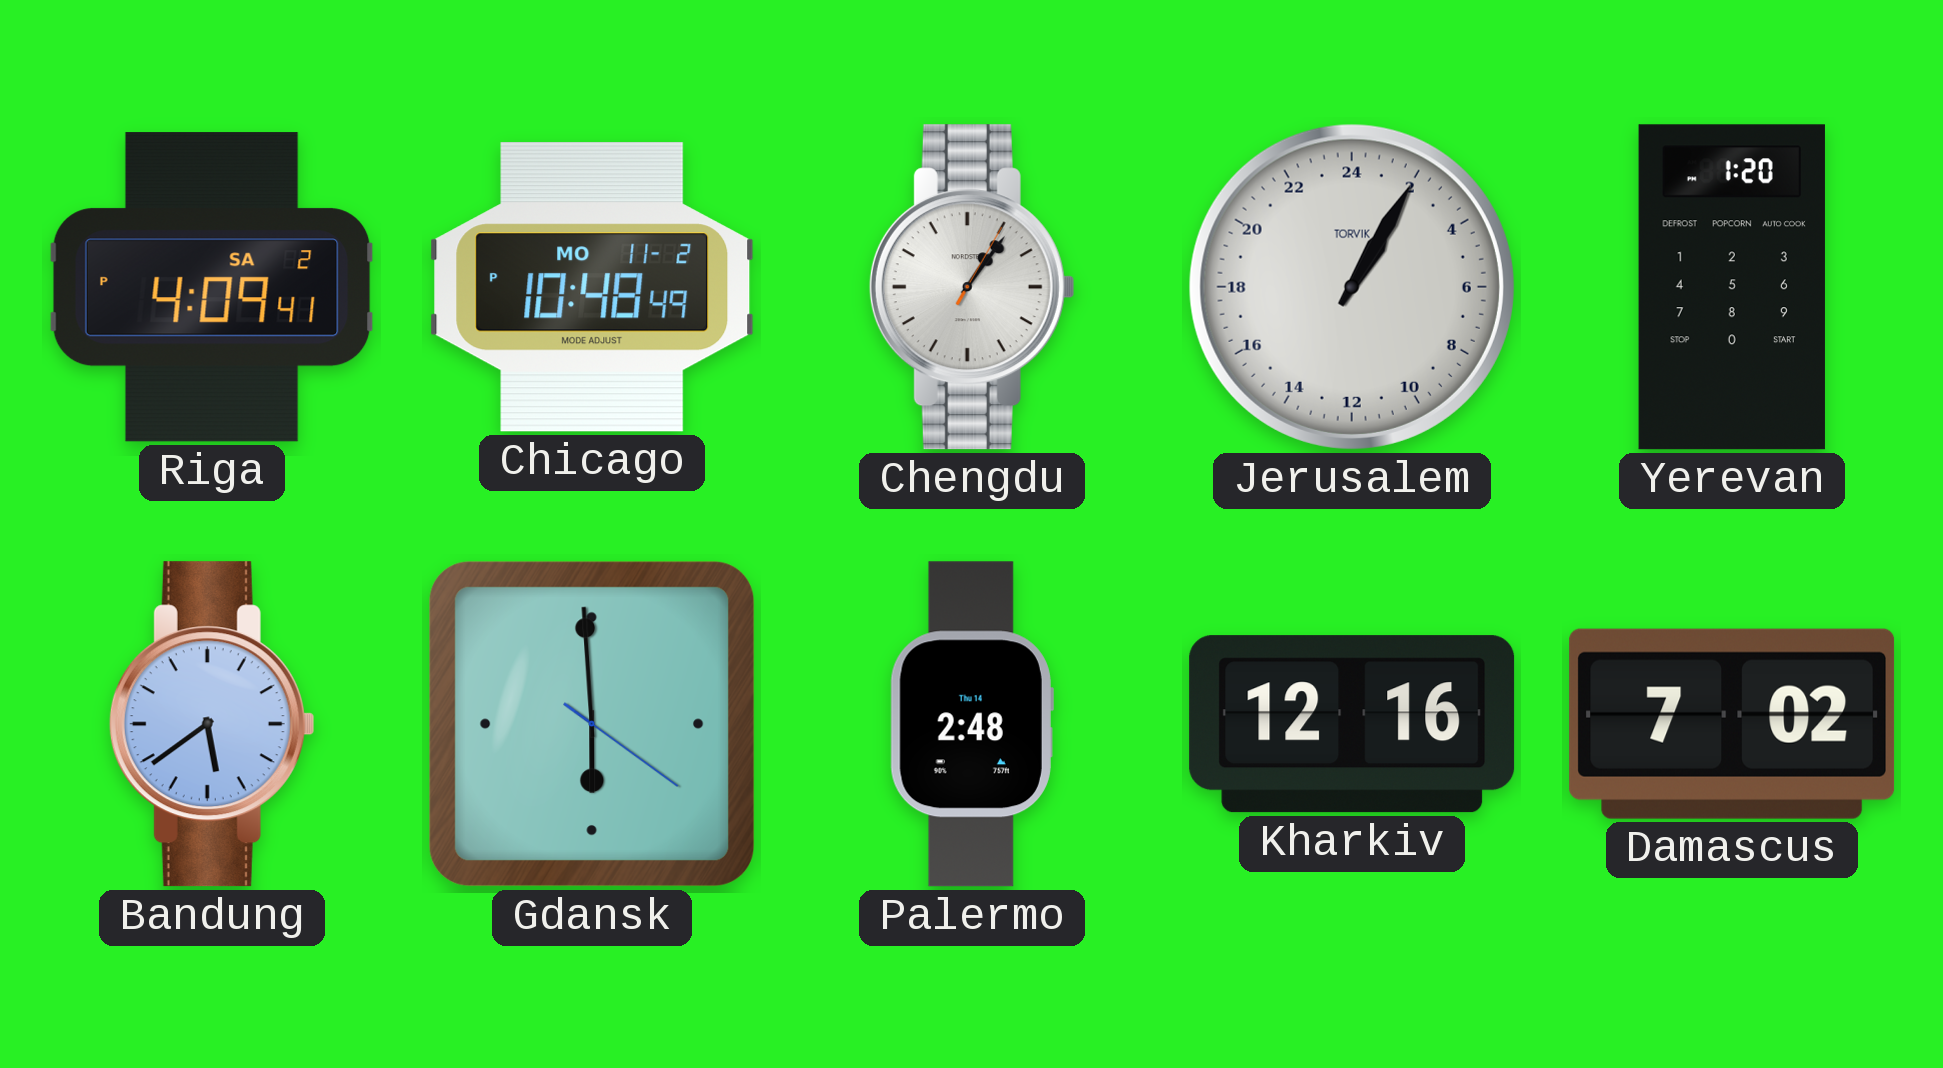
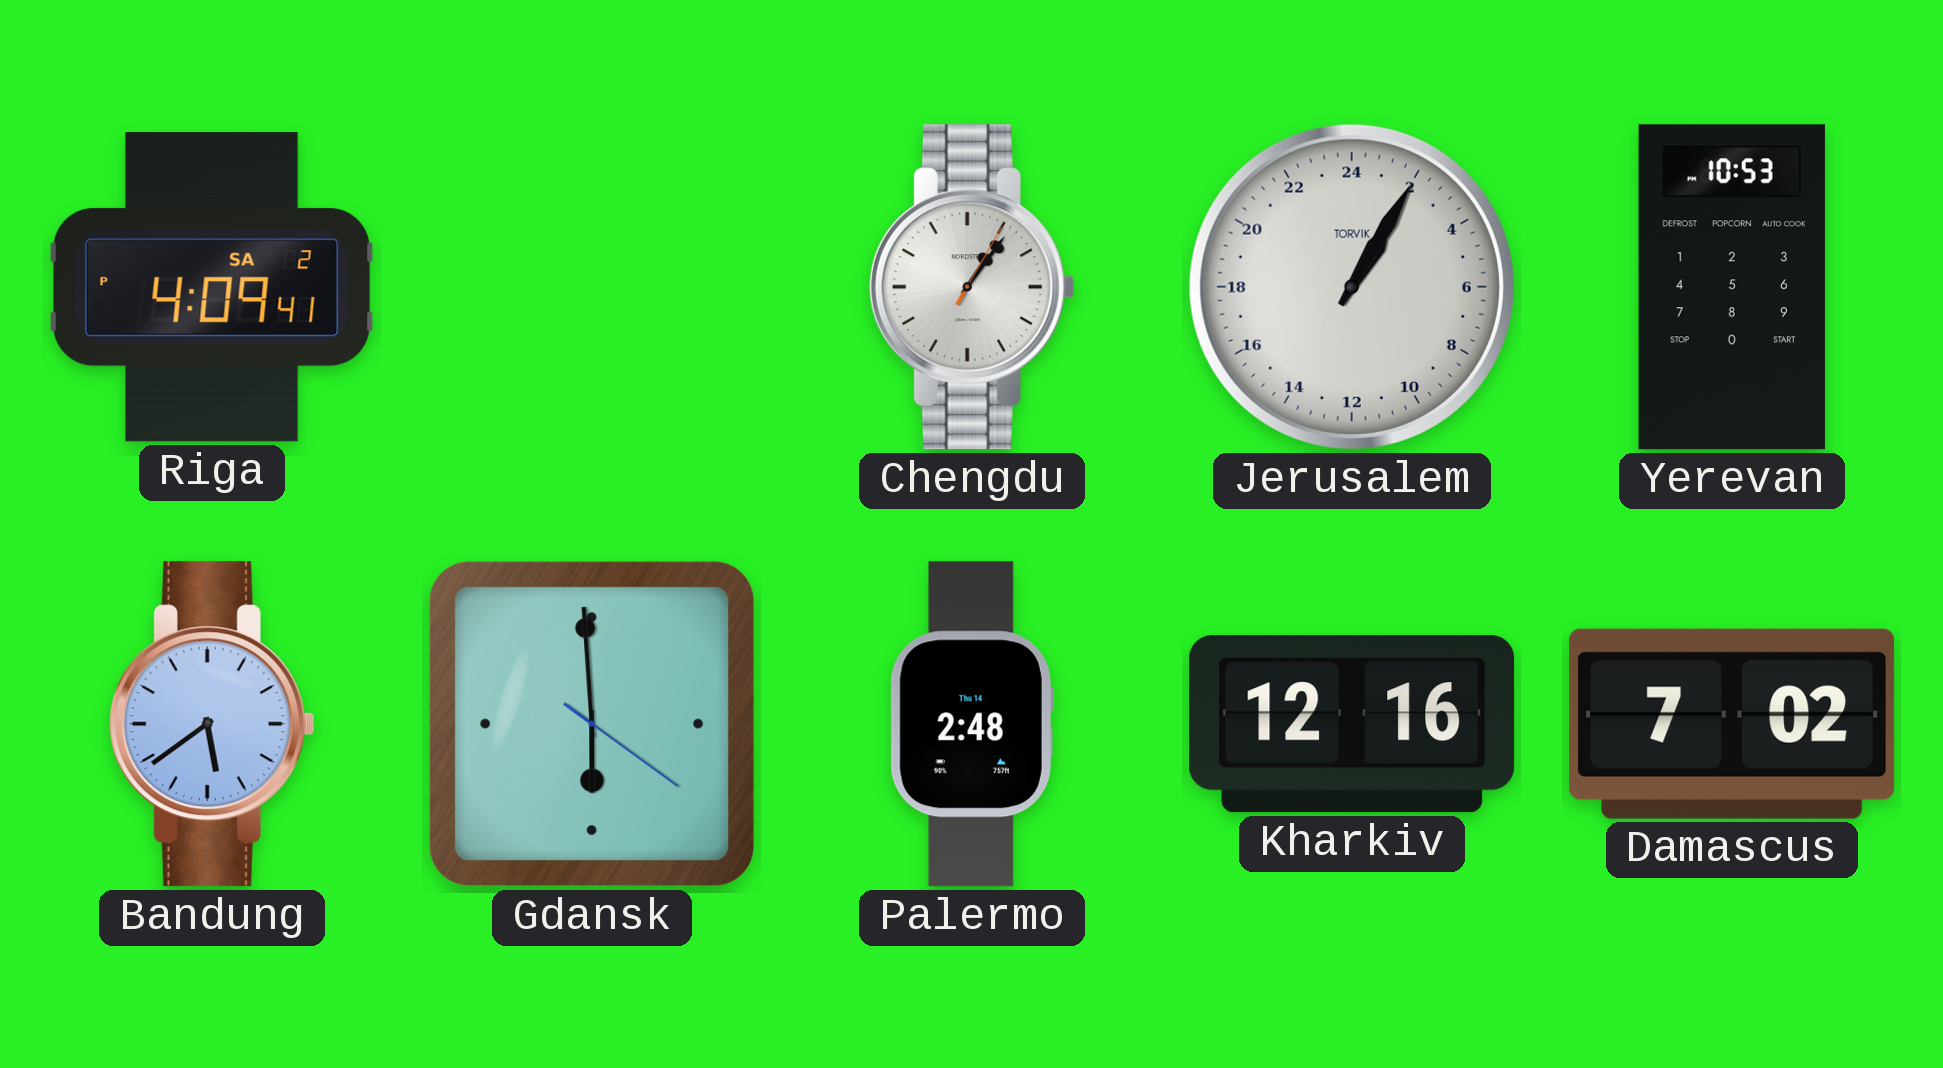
Chicago: 10:48 -> none
Yerevan: 1:20 -> 10:53
